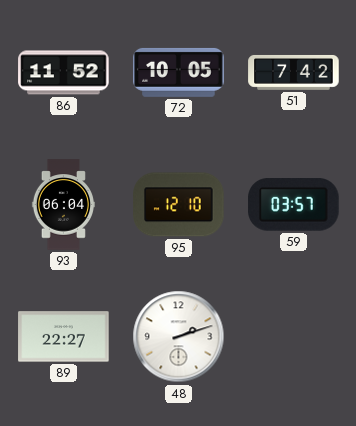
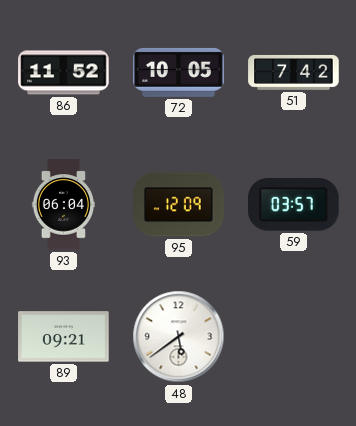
95: 12:10 -> 12:09
89: 22:27 -> 09:21
48: 2:12 -> 5:39
